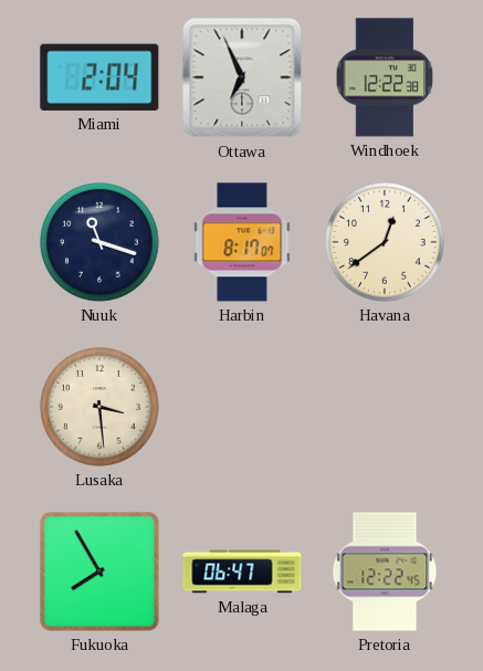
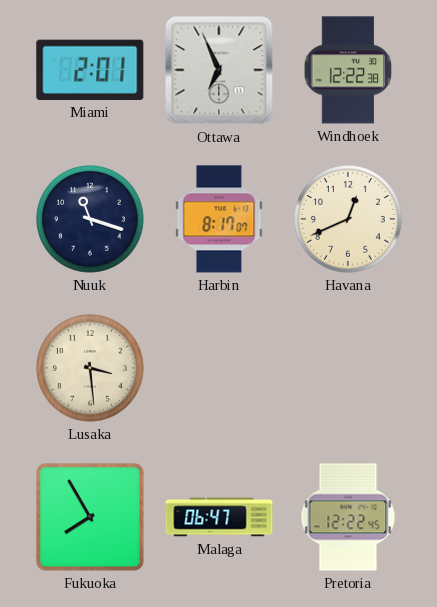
Miami: 2:04 -> 2:01
Havana: 12:39 -> 12:41
